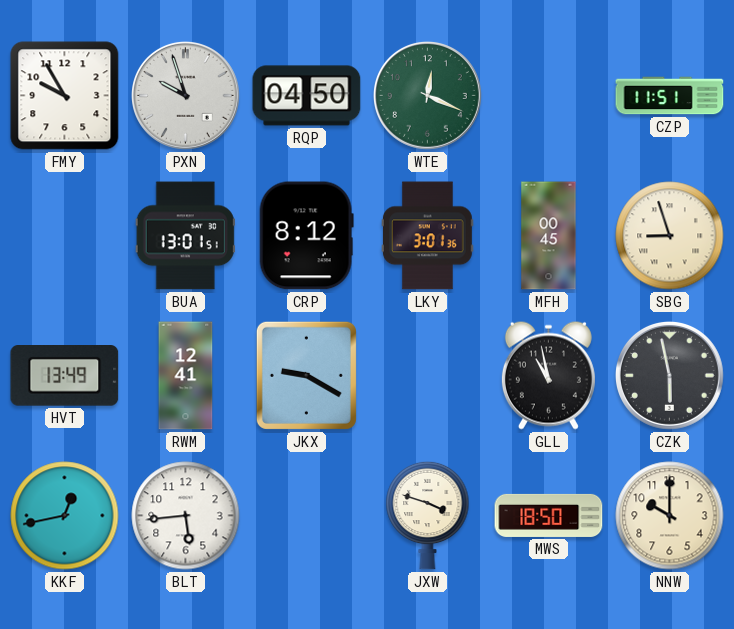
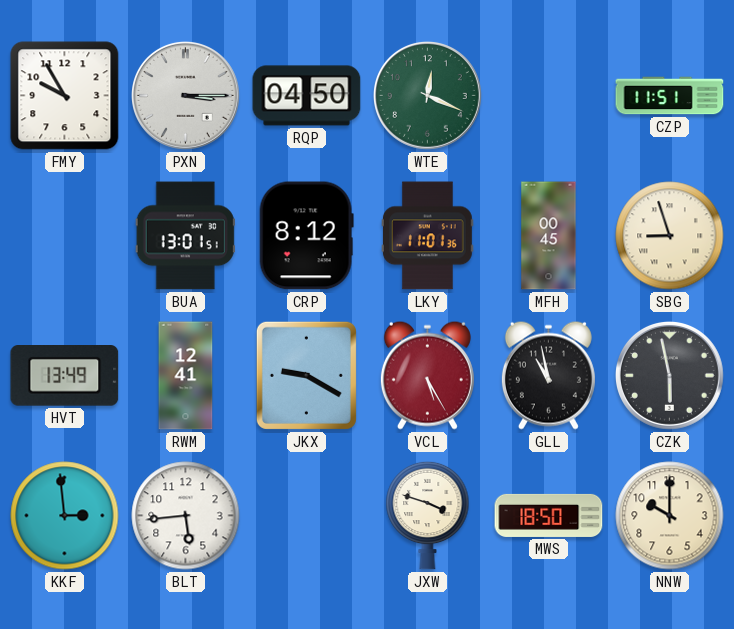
PXN: 9:57 -> 3:15
LKY: 3:01 -> 11:01
VCL: none -> 5:25
KKF: 12:43 -> 2:59
